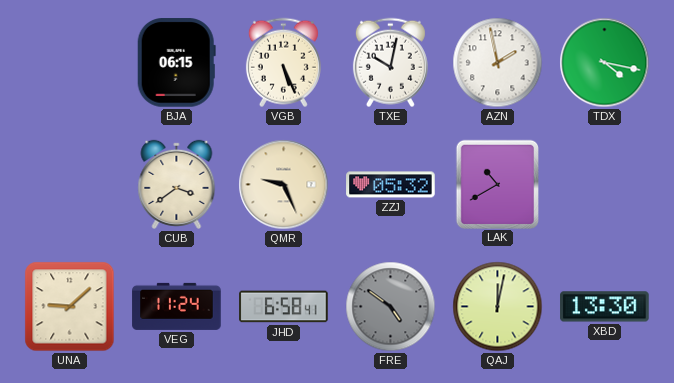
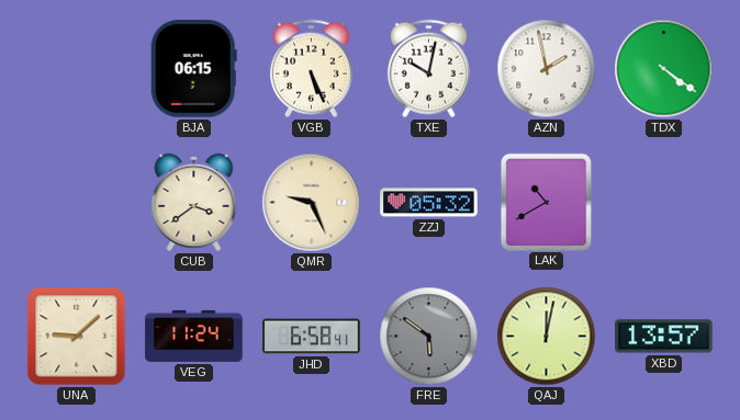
TDX: 4:17 -> 4:21
FRE: 4:51 -> 5:51
XBD: 13:30 -> 13:57
